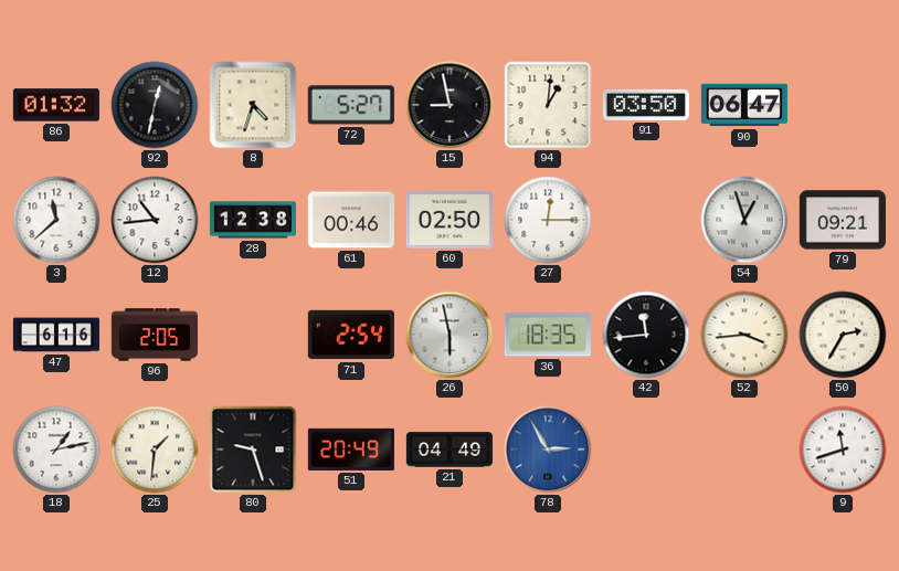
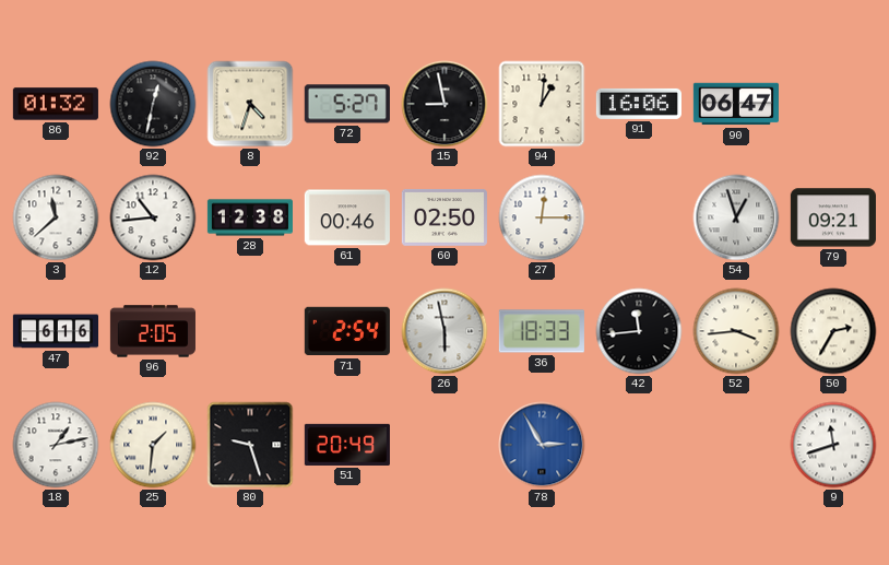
91: 03:50 -> 16:06
36: 18:35 -> 18:33
21: 04:49 -> none
